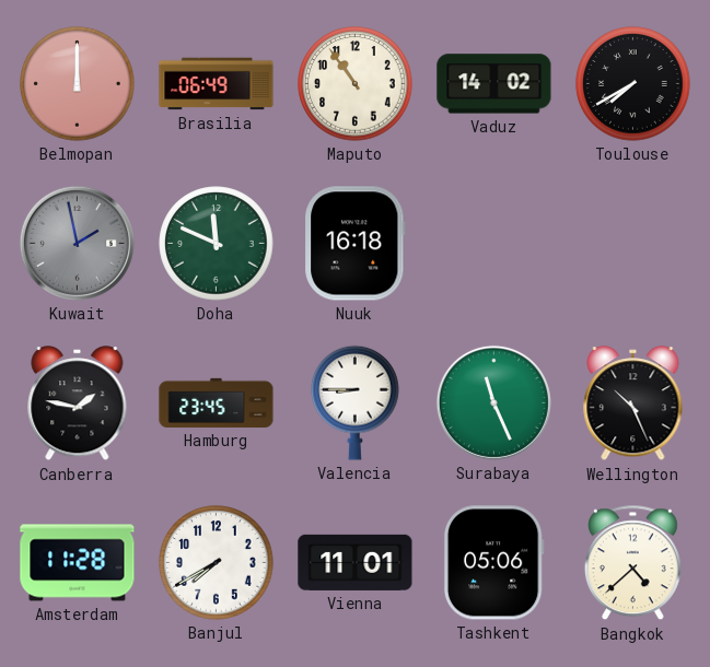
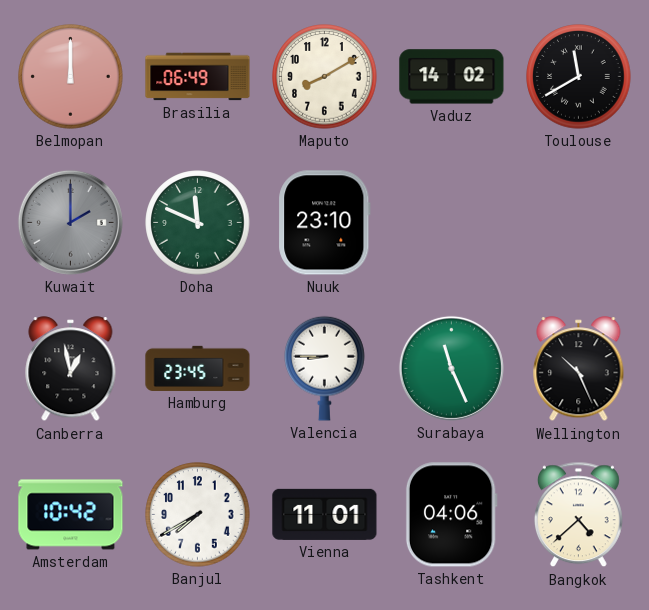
Maputo: 10:54 -> 8:10
Toulouse: 7:40 -> 11:40
Kuwait: 1:58 -> 2:00
Nuuk: 16:18 -> 23:10
Canberra: 1:47 -> 12:58
Amsterdam: 11:28 -> 10:42
Tashkent: 05:06 -> 04:06
